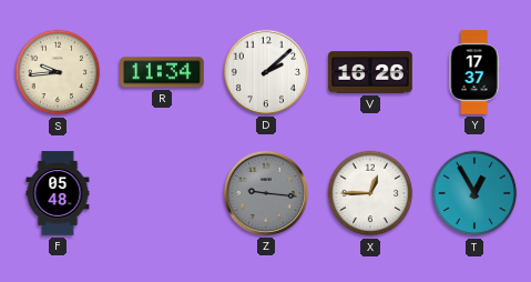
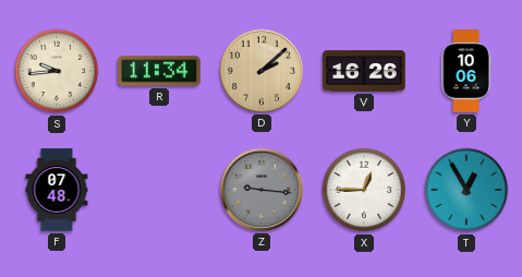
D dial: white -> champagne
Y: 17:37 -> 10:06
F: 05:48 -> 07:48
